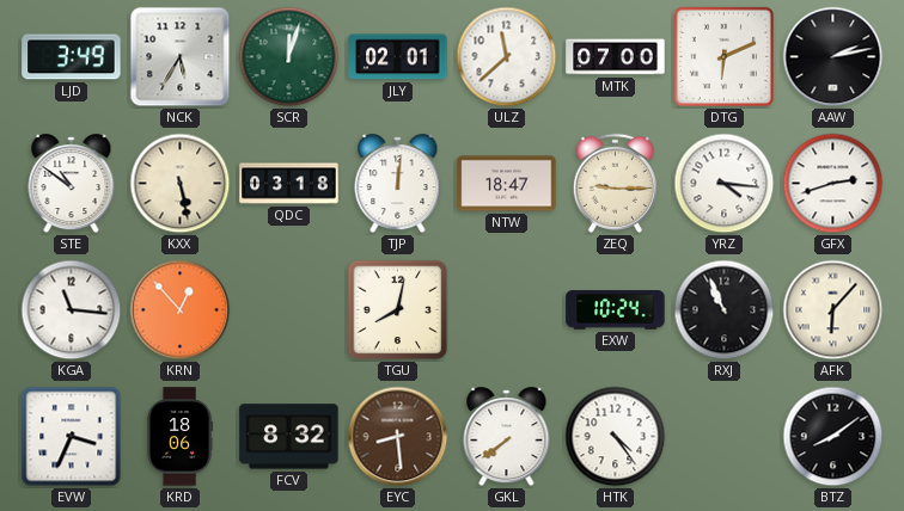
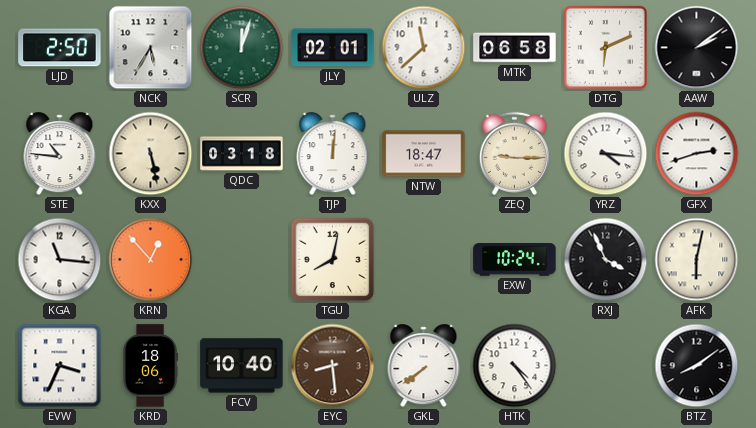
LJD: 3:49 -> 2:50
MTK: 07:00 -> 06:58
AAW: 2:13 -> 2:09
STE: 10:51 -> 10:46
RXJ: 10:56 -> 3:56
AFK: 6:07 -> 6:02
FCV: 8:32 -> 10:40
